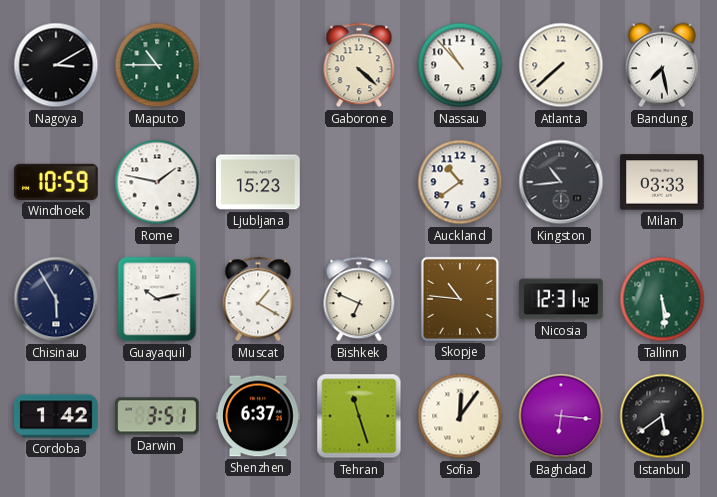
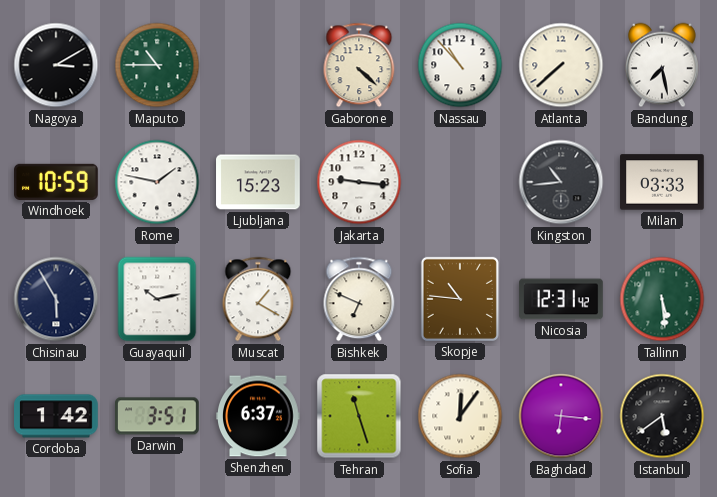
Jakarta: none -> 9:16
Auckland: 10:39 -> none
